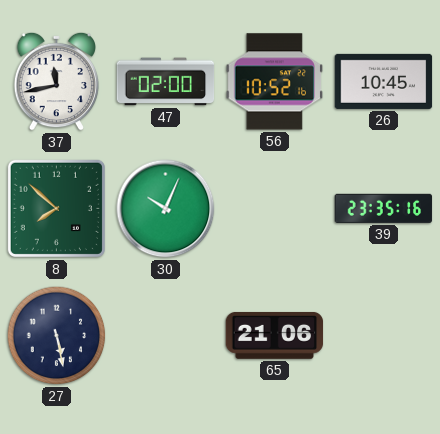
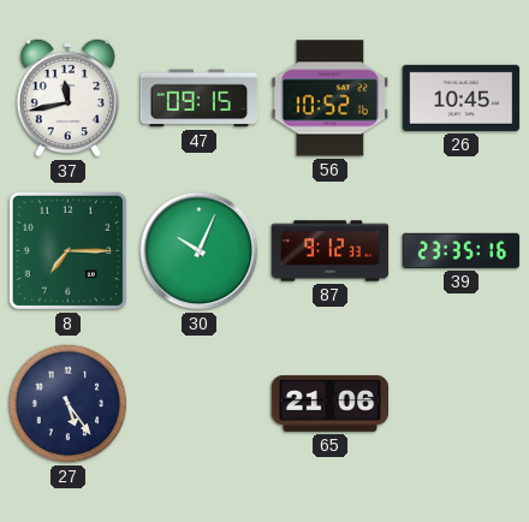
47: 02:00 -> 09:15
8: 7:52 -> 7:15
87: none -> 9:12
27: 5:28 -> 5:24
